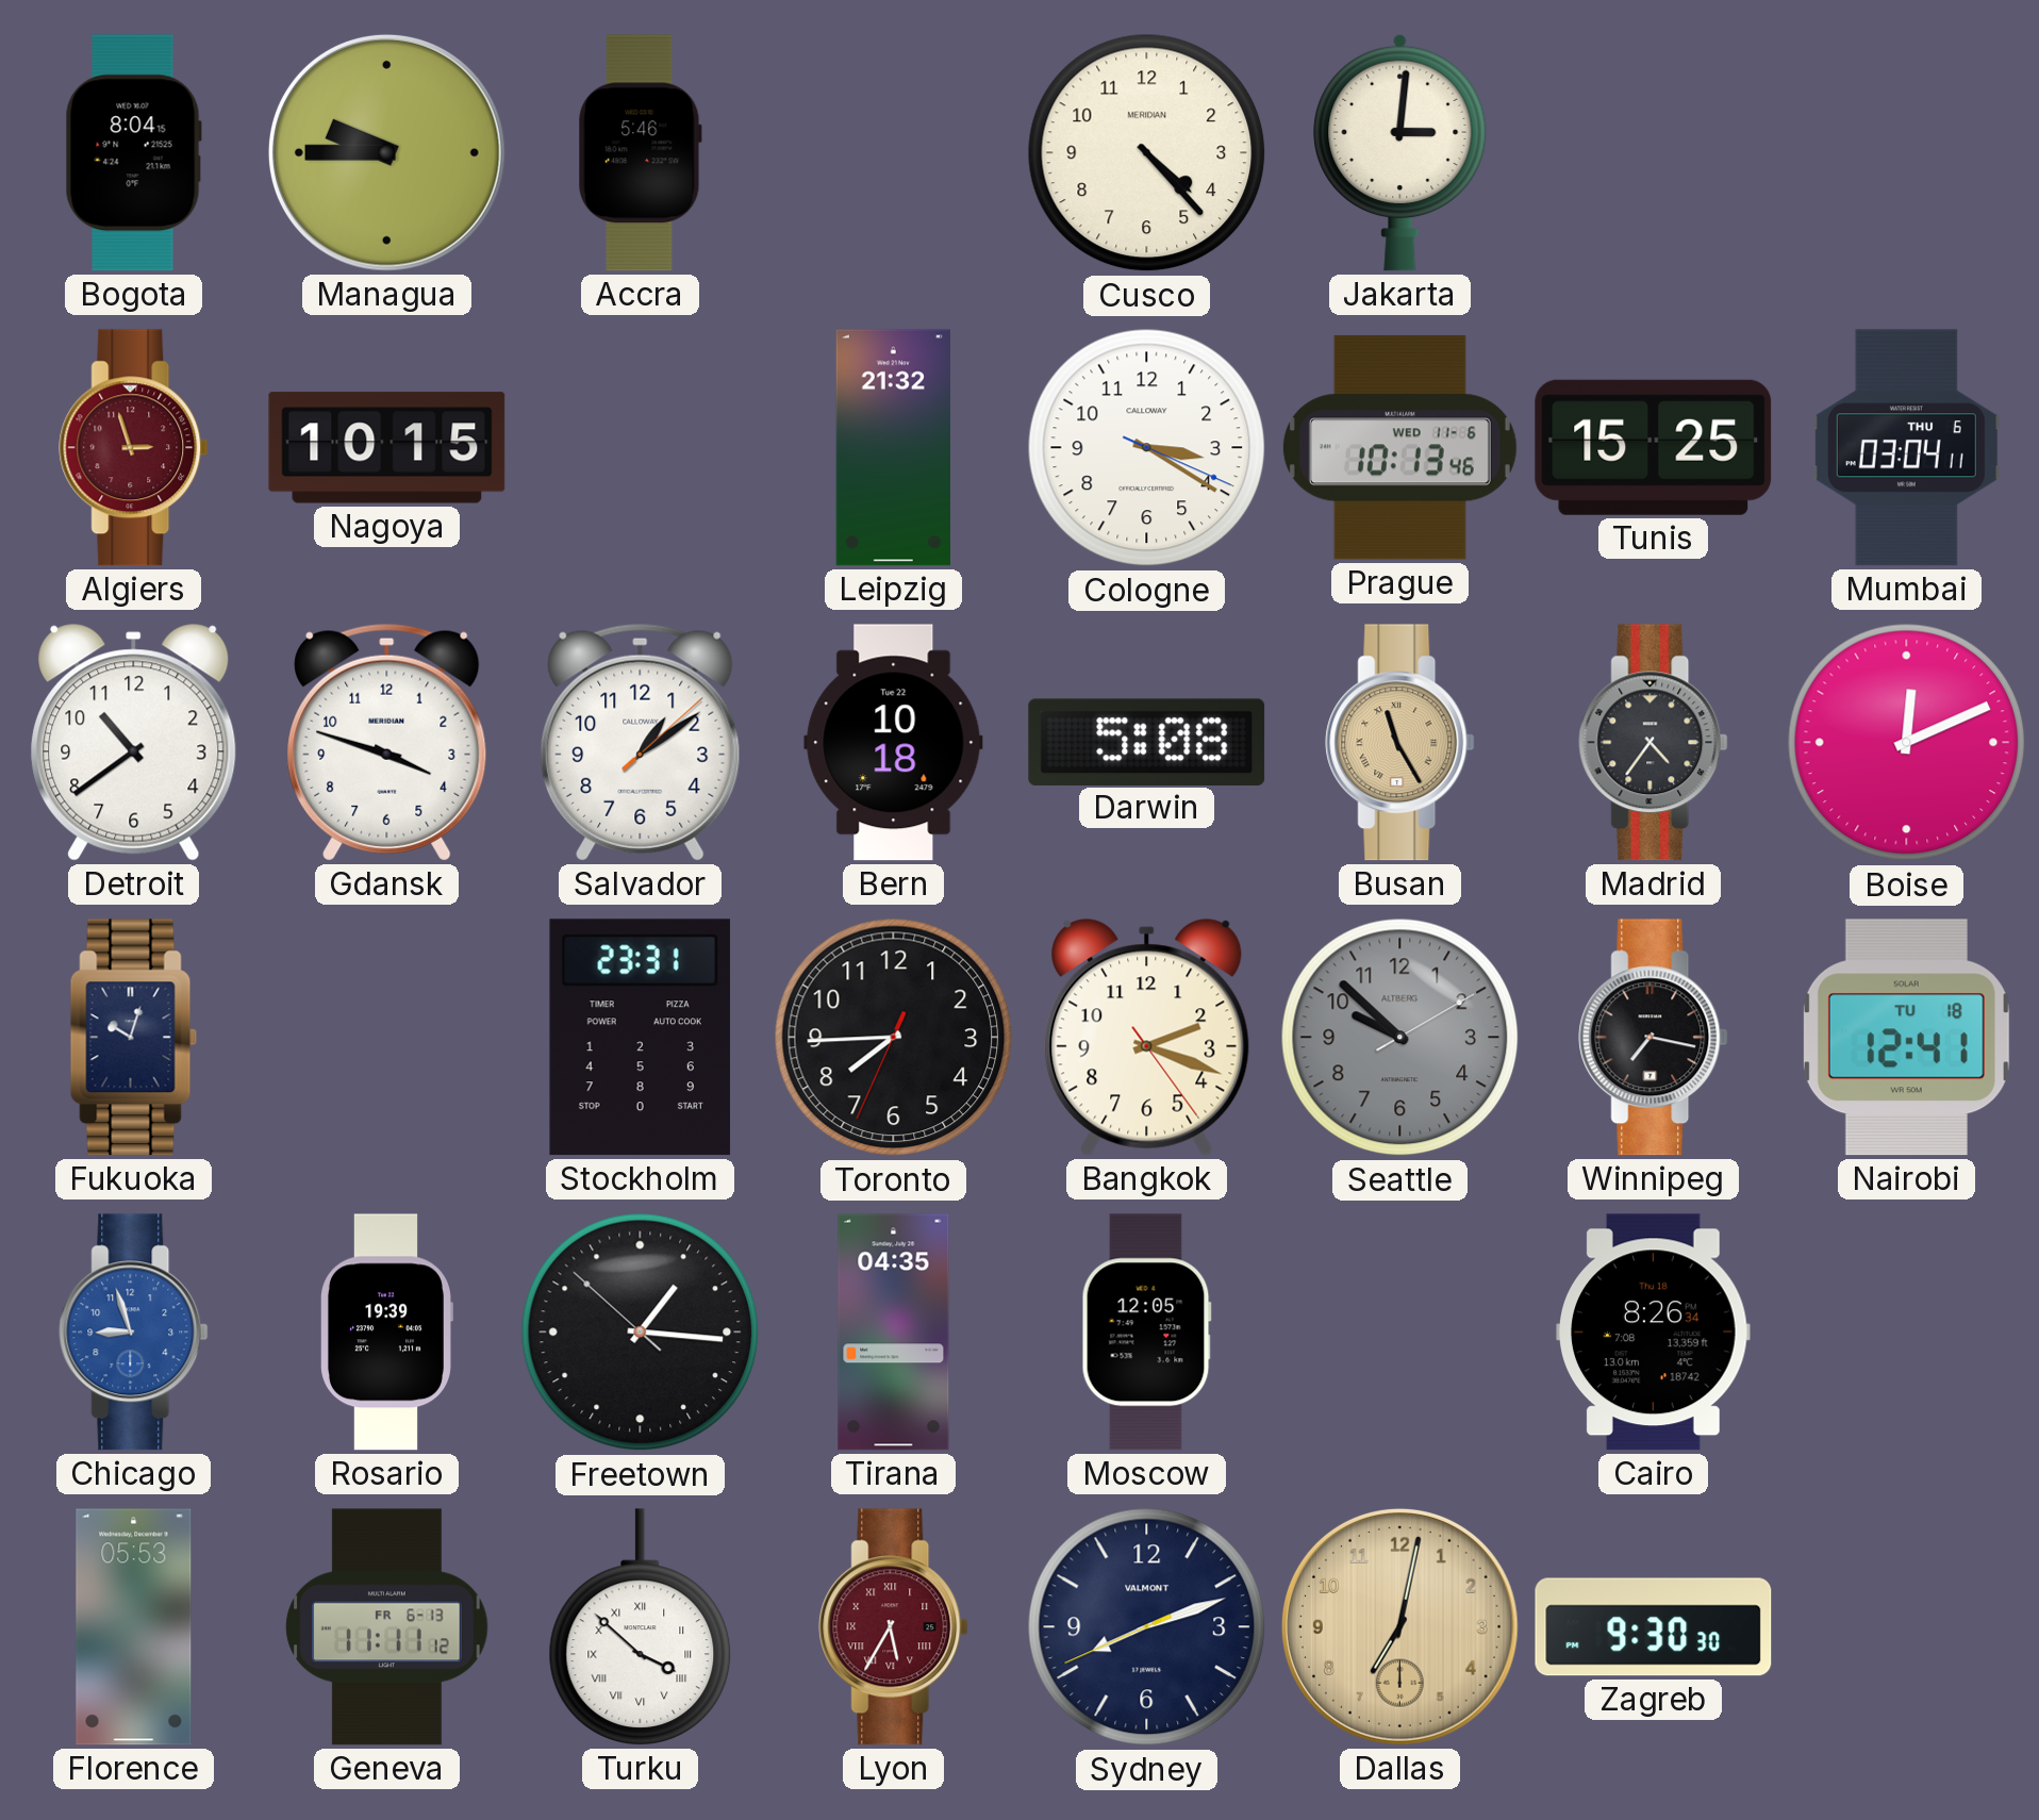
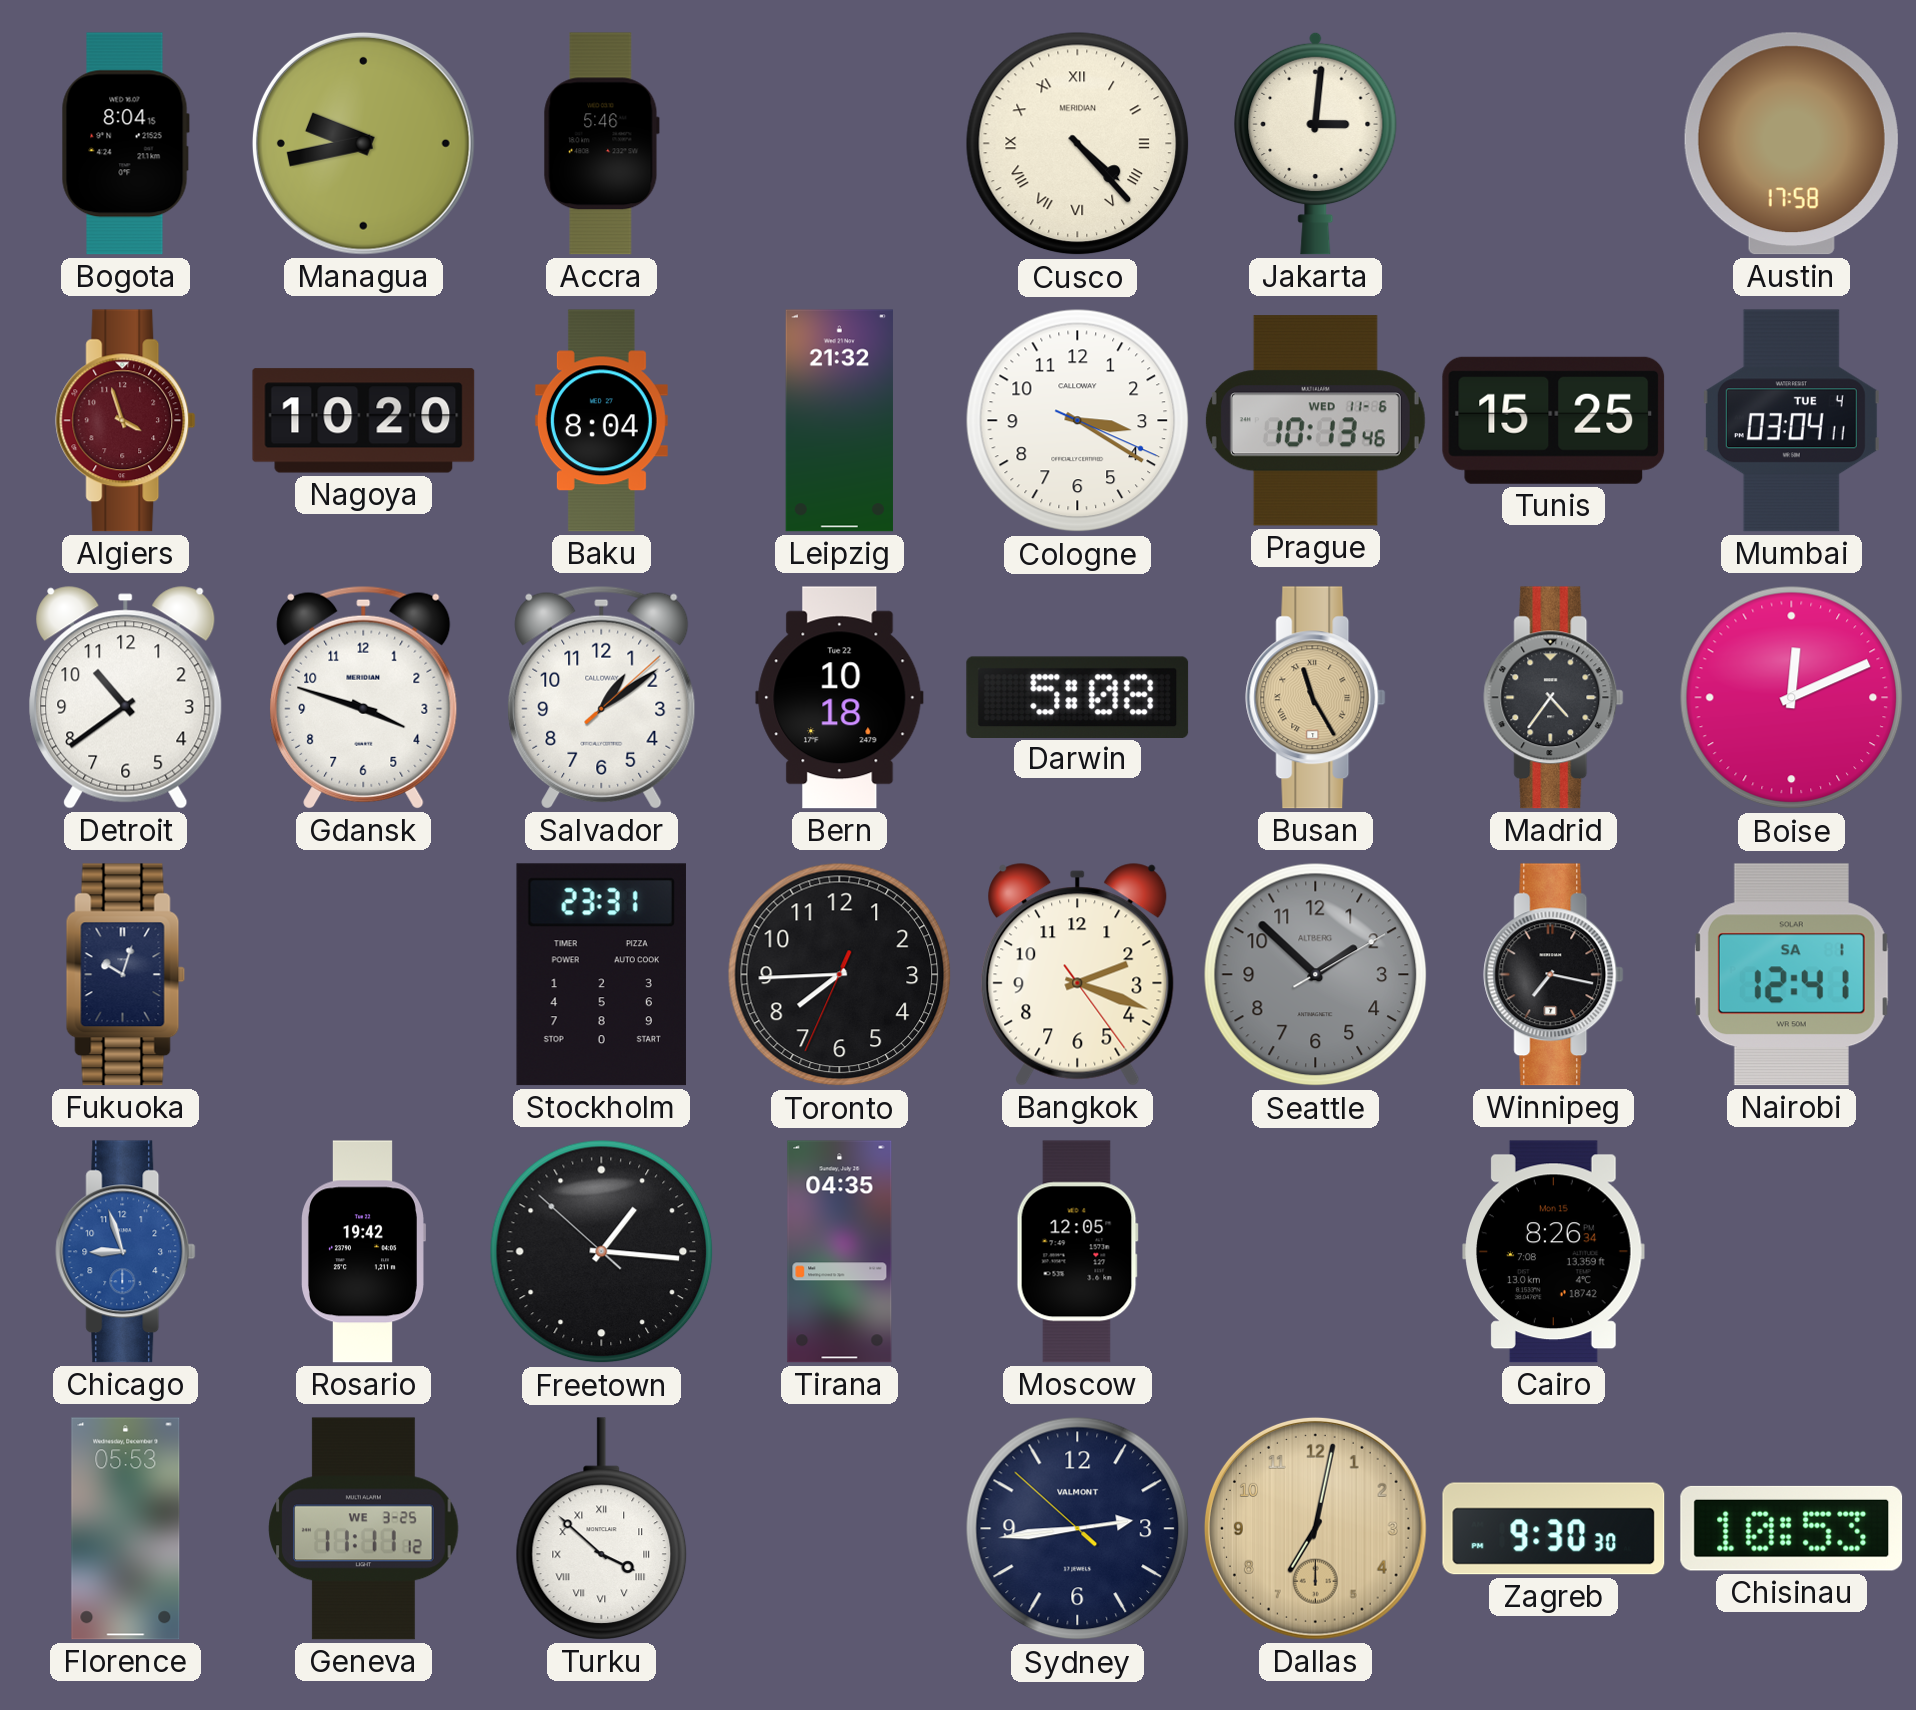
Managua: 9:45 -> 9:43
Cusco numerals: Arabic -> Roman
Austin: none -> 17:58
Algiers: 2:57 -> 3:57
Nagoya: 10:15 -> 10:20
Baku: none -> 8:04
Mumbai date: THU 6 -> TUE 4
Seattle: 9:52 -> 1:52
Nairobi date: TU 18 -> SA 1
Rosario: 19:39 -> 19:42
Cairo date: Thu 18 -> Mon 15
Geneva date: FR 6-13 -> WE 3-25
Lyon: 5:35 -> none
Sydney: 8:11 -> 2:43
Chisinau: none -> 10:53
